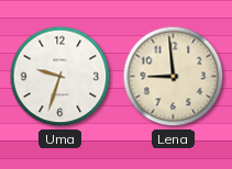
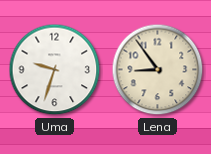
Lena: 8:59 -> 8:54
